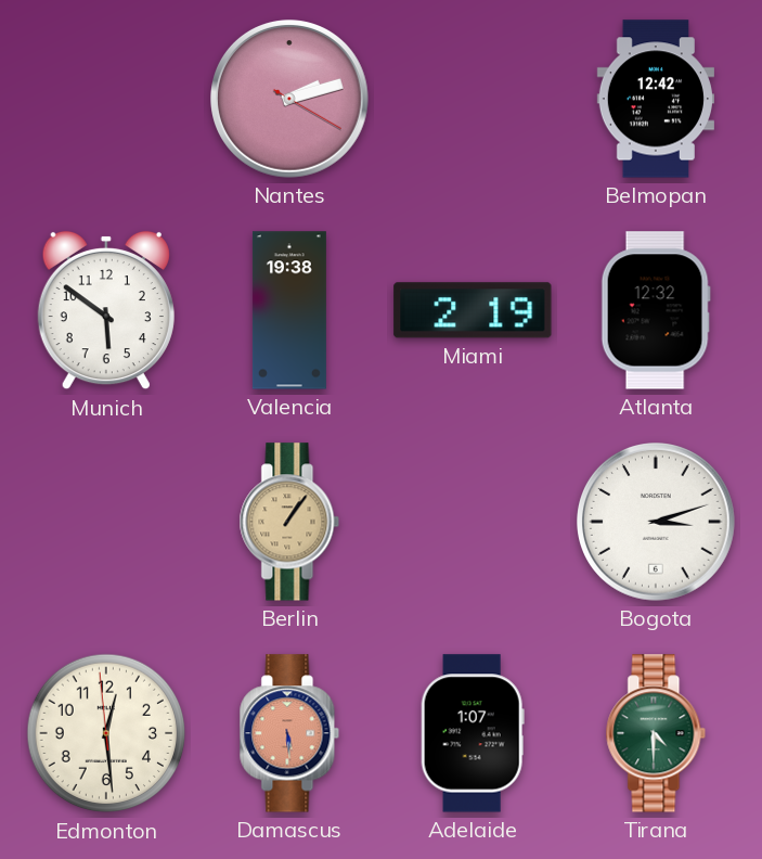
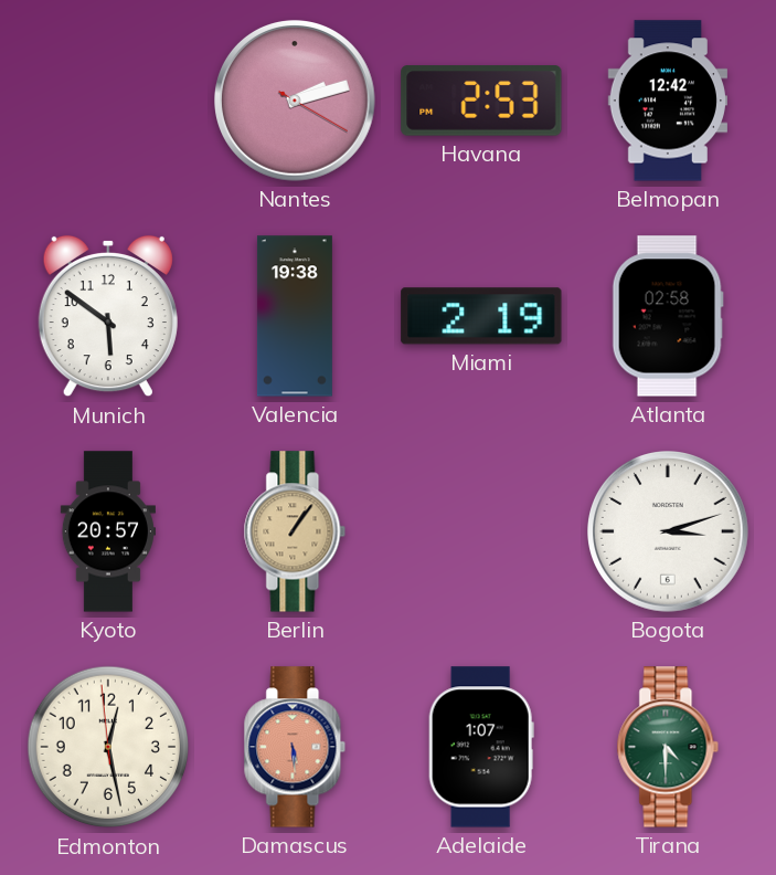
Havana: none -> 2:53
Atlanta: 12:32 -> 02:58
Kyoto: none -> 20:57
Edmonton: 12:28 -> 12:27
